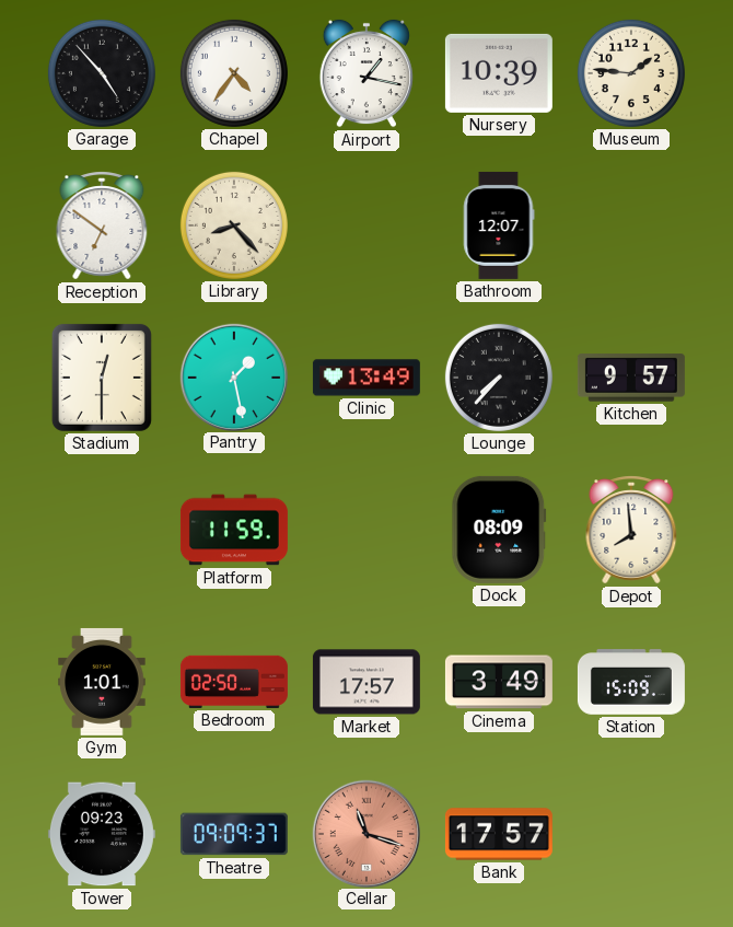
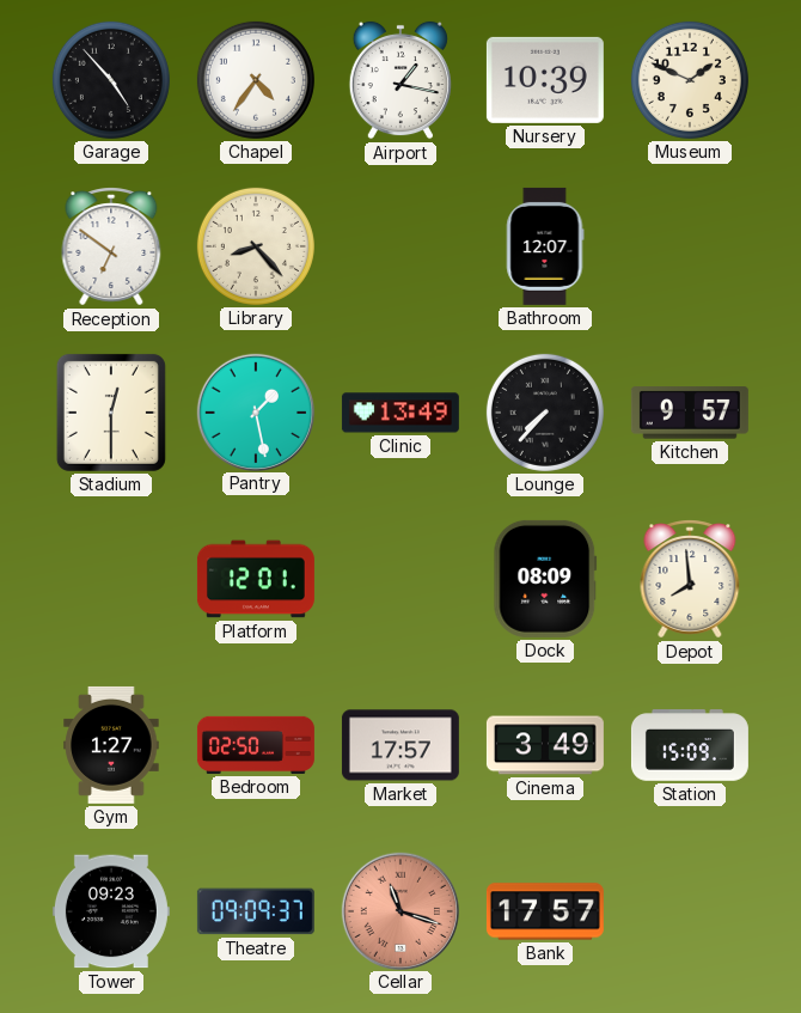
Museum: 1:46 -> 1:49
Platform: 11:59 -> 12:01
Gym: 1:01 -> 1:27
